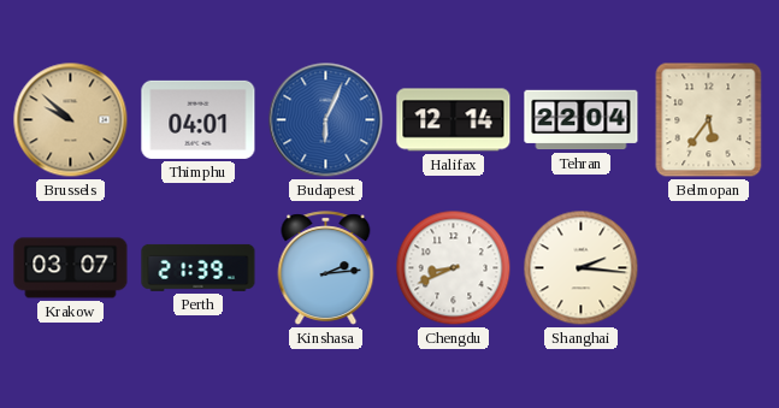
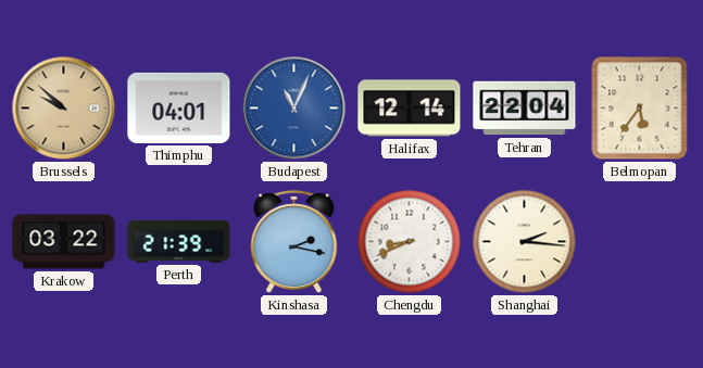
Budapest: 6:04 -> 11:04
Krakow: 03:07 -> 03:22
Kinshasa: 2:14 -> 2:17
